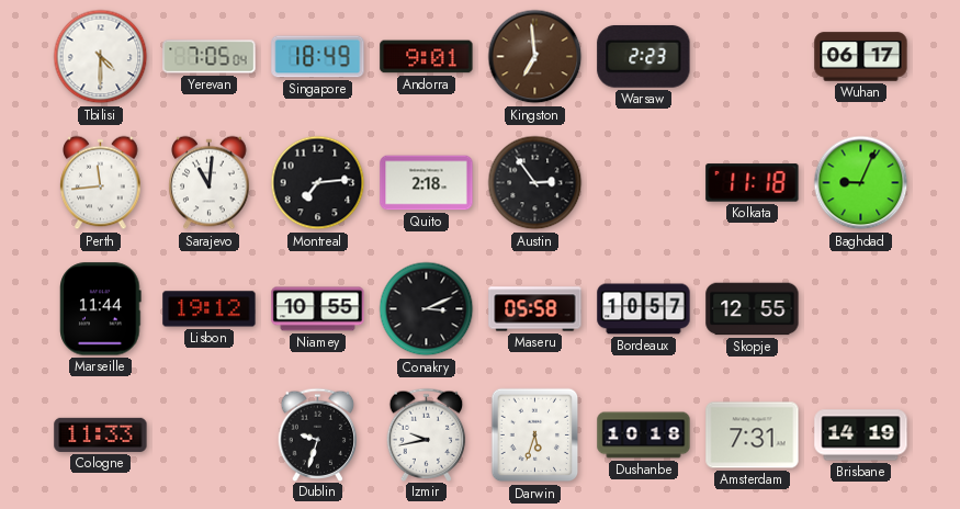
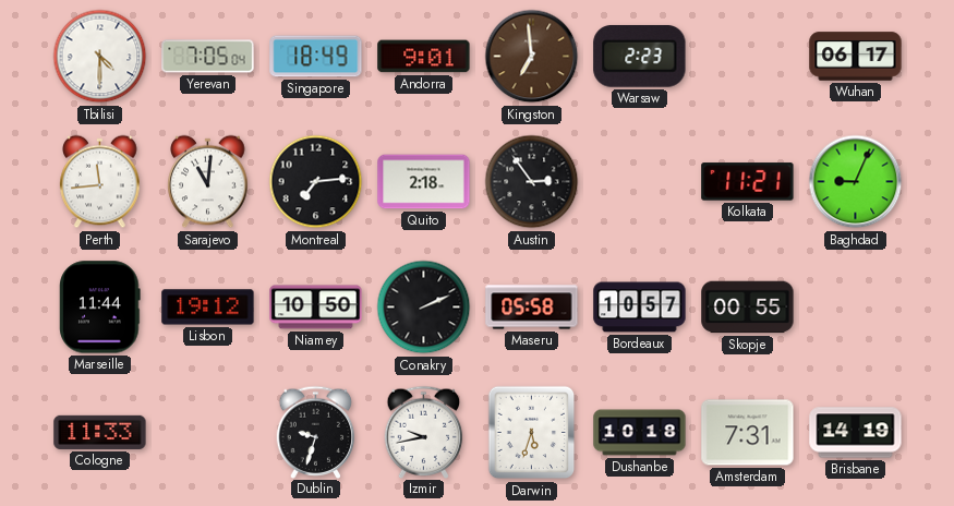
Kolkata: 11:18 -> 11:21
Niamey: 10:55 -> 10:50
Conakry: 3:11 -> 2:11
Skopje: 12:55 -> 00:55
